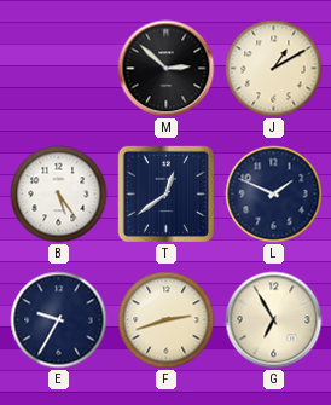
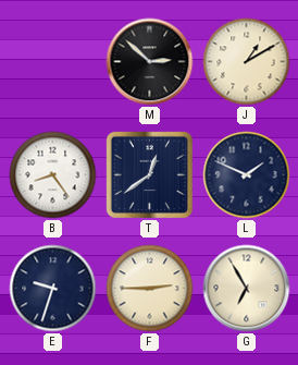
B: 5:24 -> 8:24
E: 9:35 -> 9:33
F: 2:42 -> 2:45
